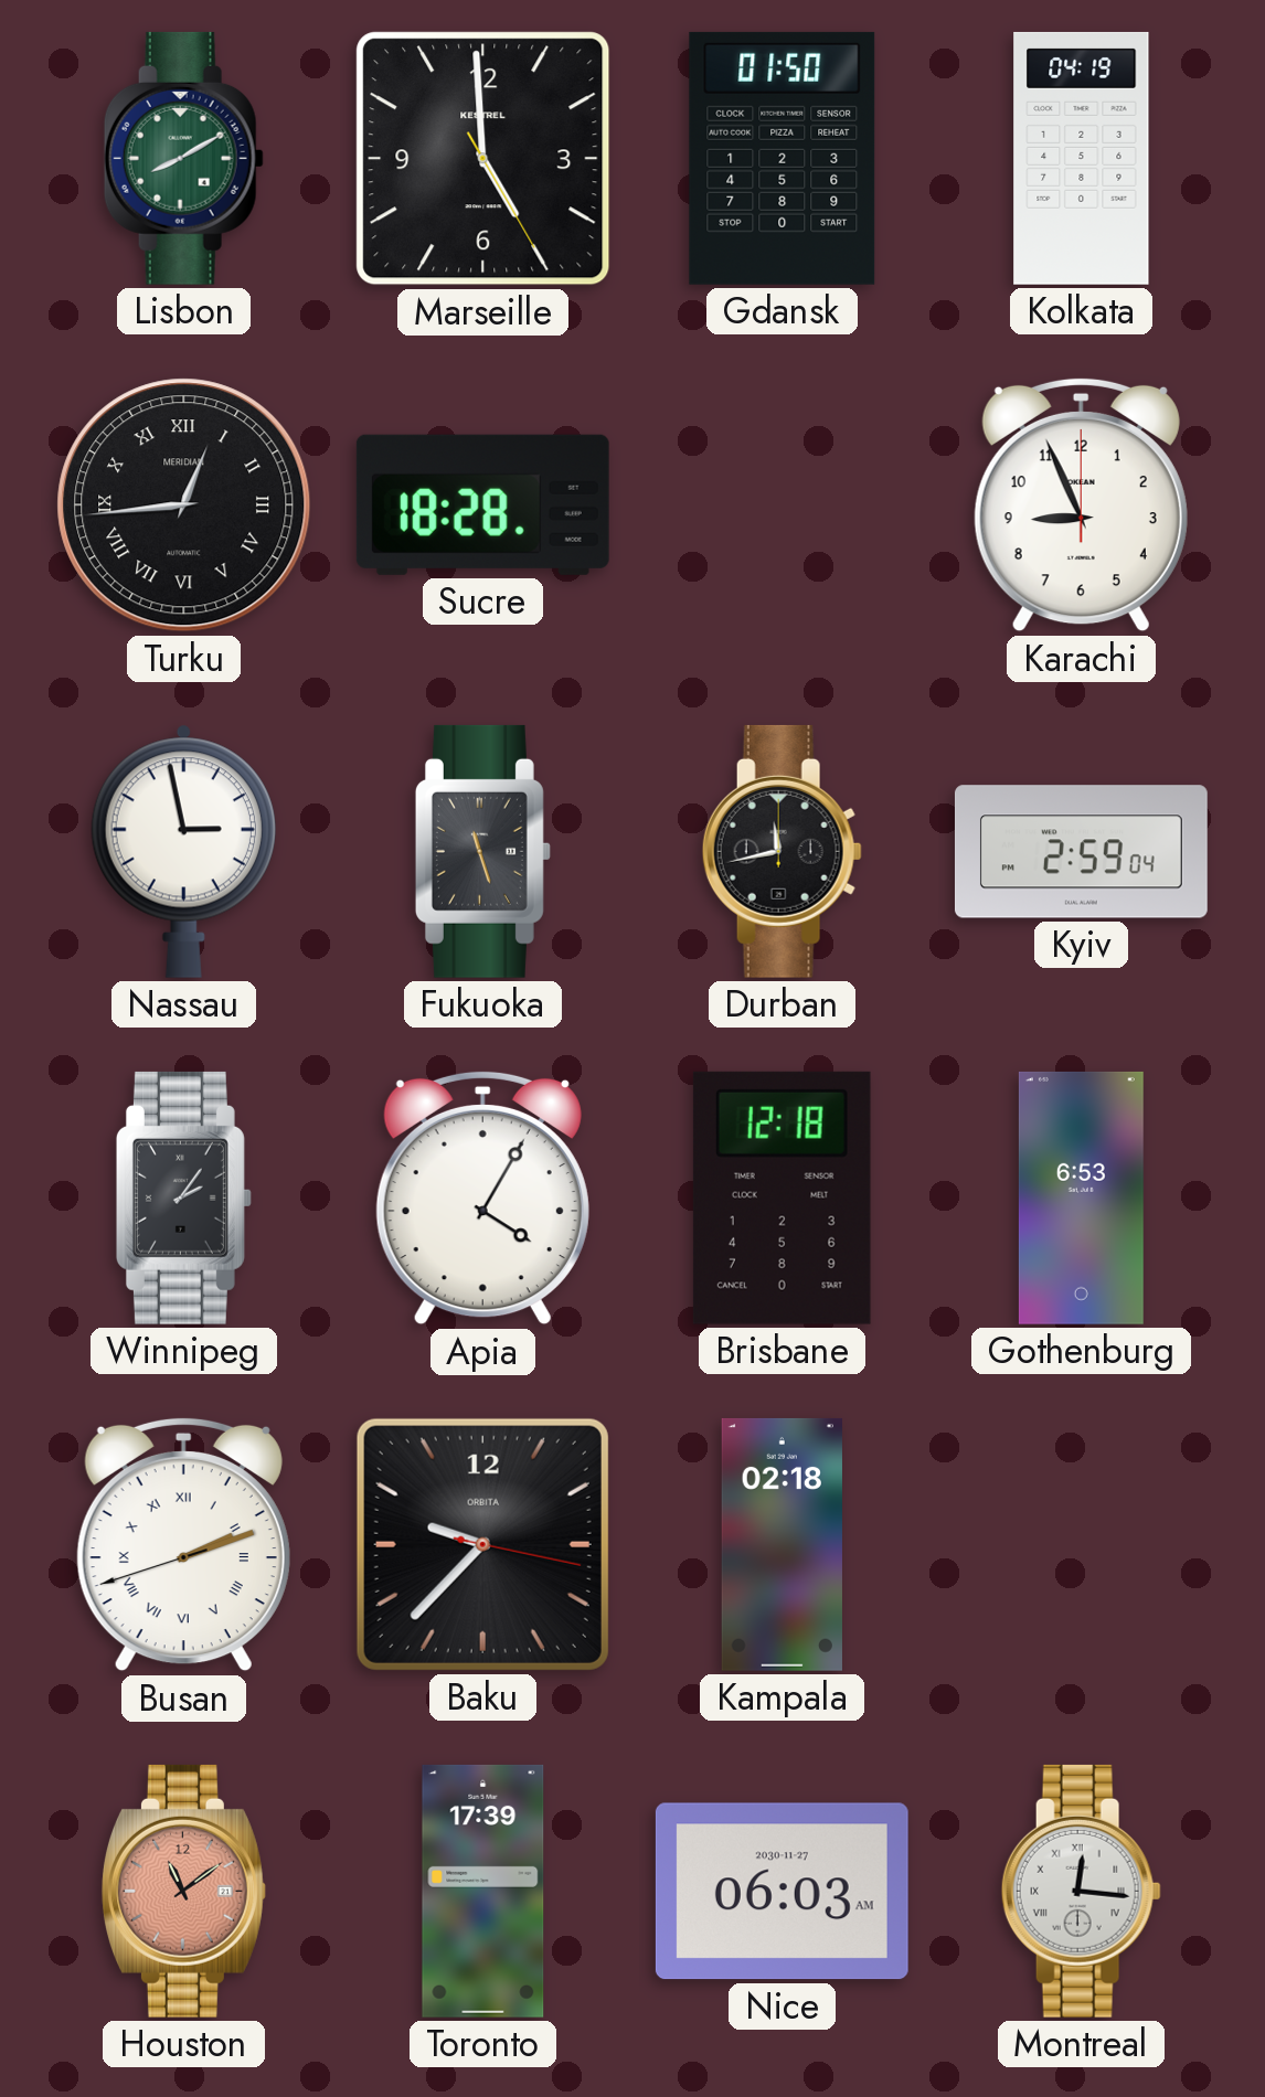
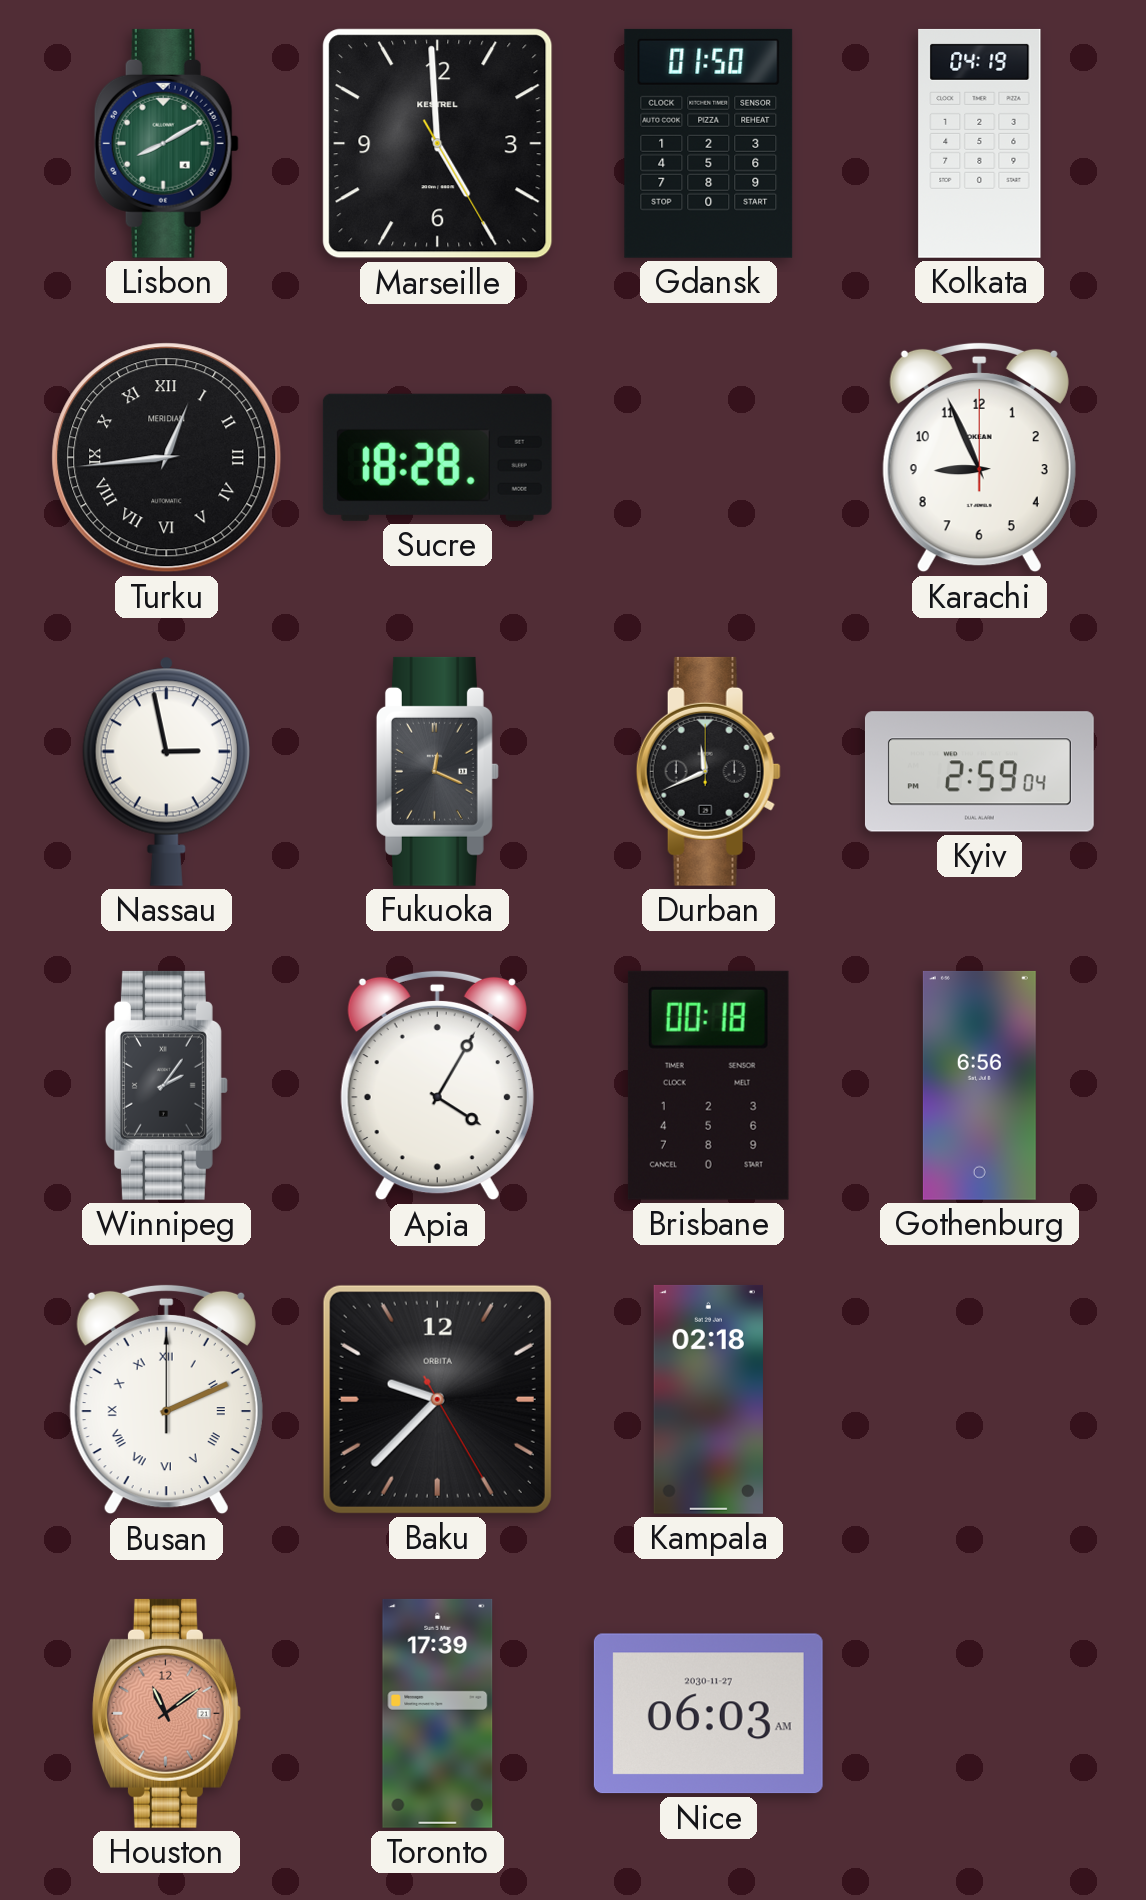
Fukuoka: 11:27 -> 12:19
Durban: 11:43 -> 11:41
Brisbane: 12:18 -> 00:18
Gothenburg: 6:53 -> 6:56
Busan: 2:11:42 -> 2:11:00
Baku: 9:37:17 -> 9:37:25
Montreal: 12:16 -> none
